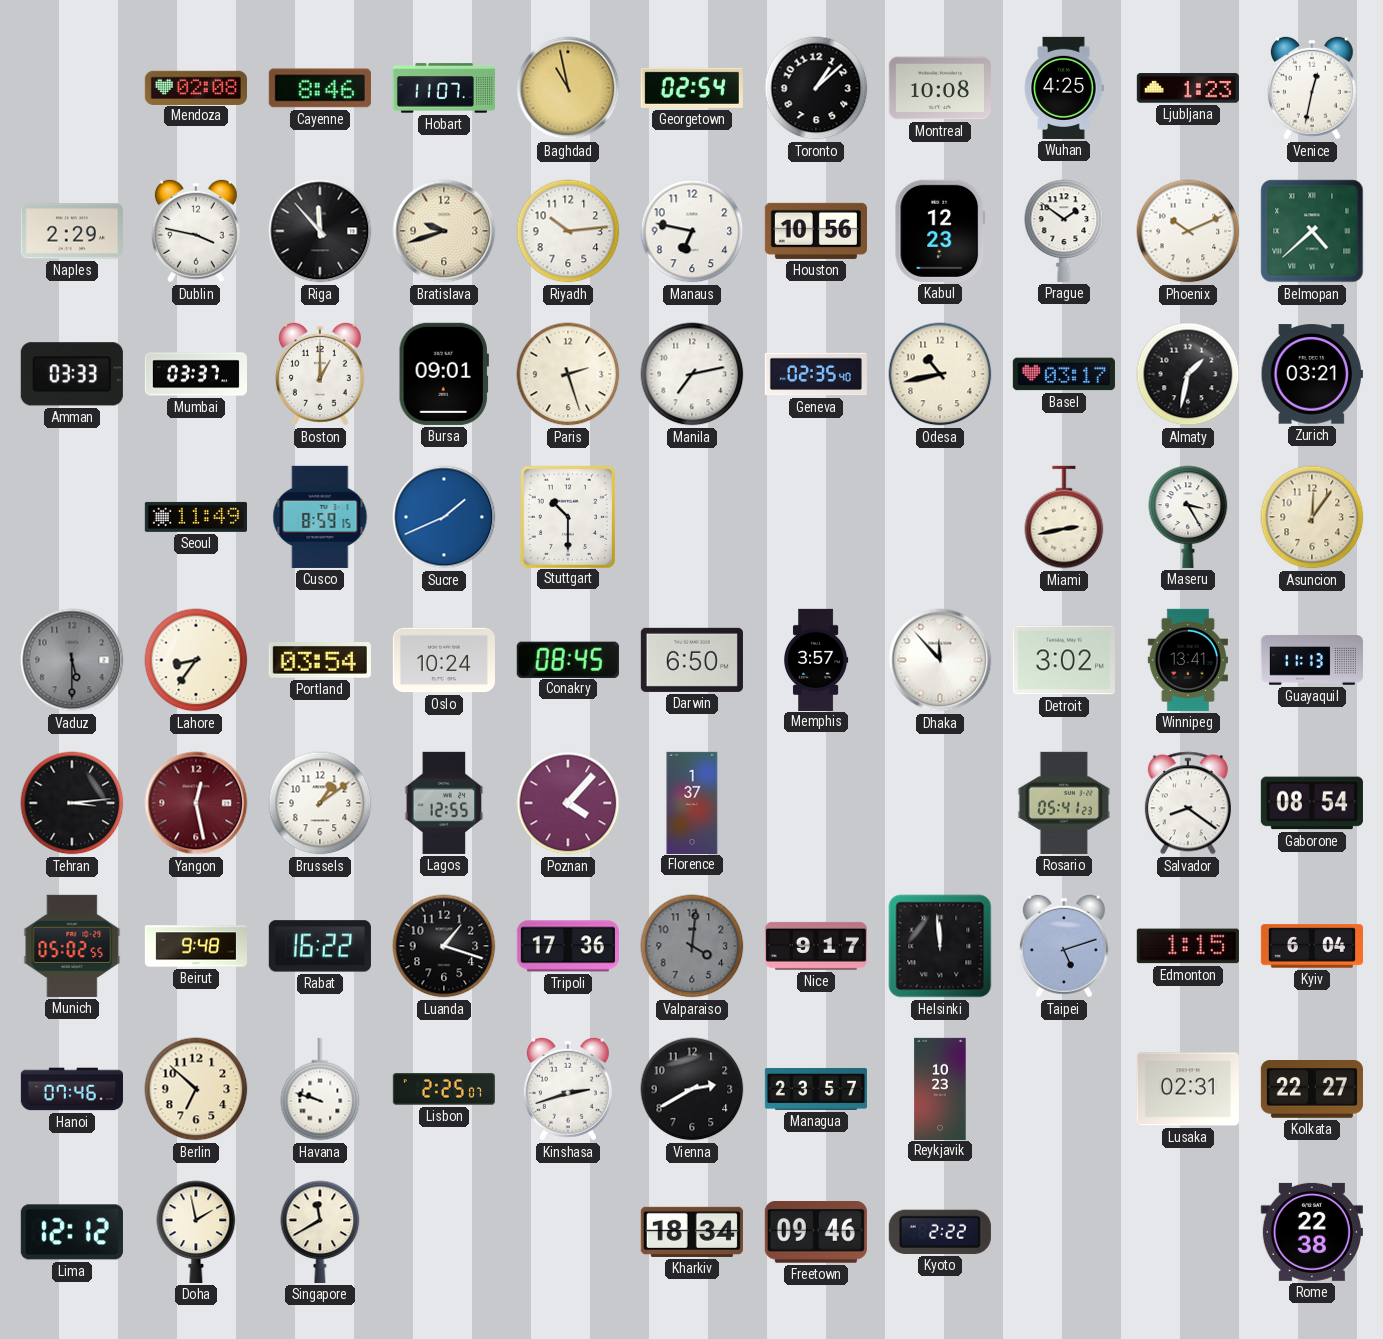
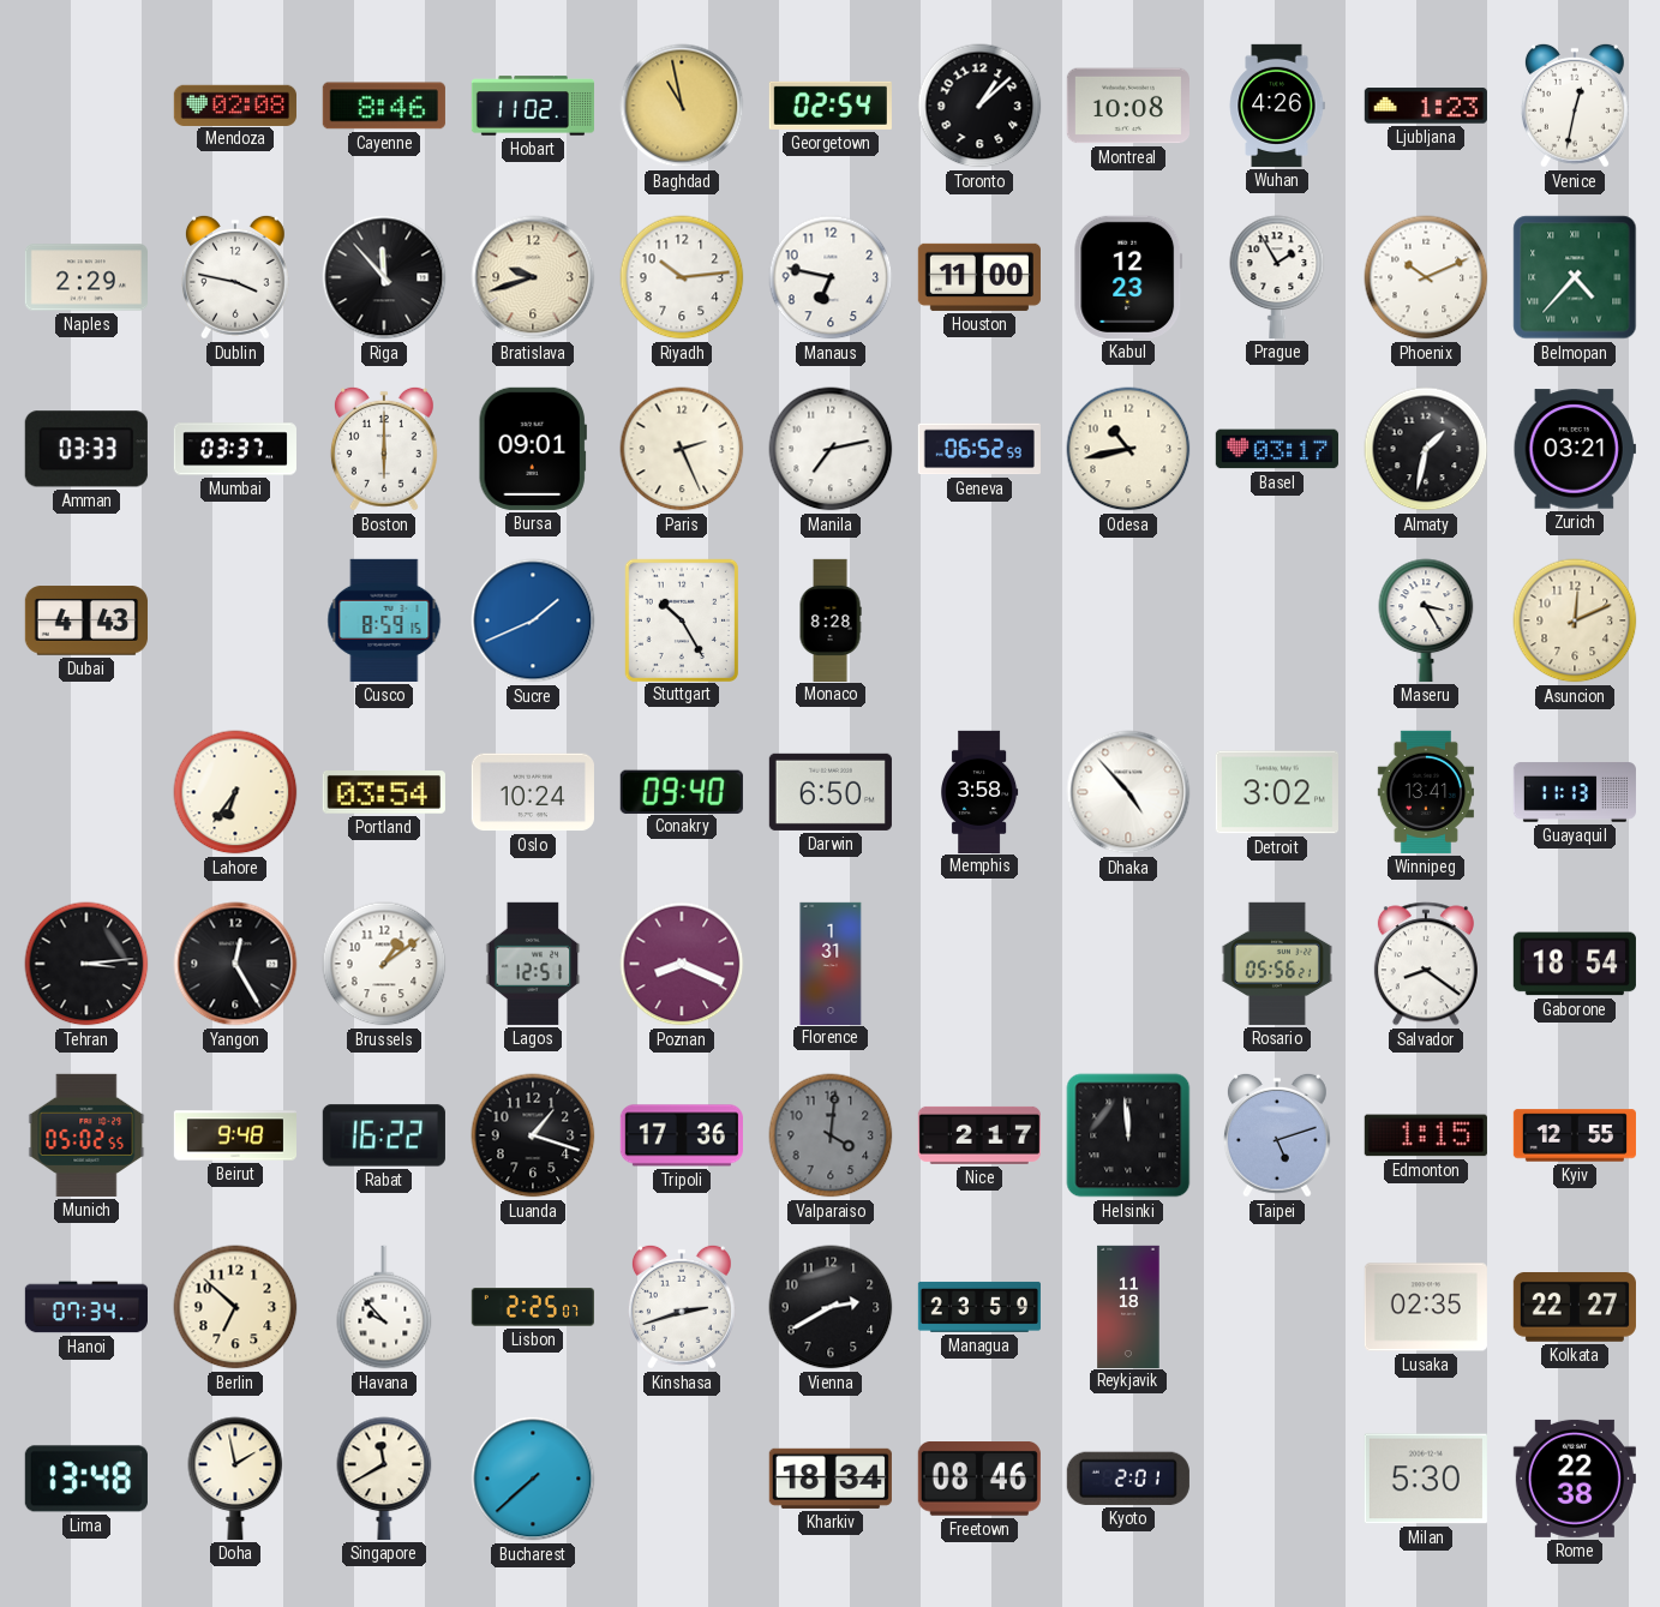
Hobart: 11:07 -> 11:02
Wuhan: 4:25 -> 4:26
Houston: 10:56 -> 11:00
Prague: 1:51 -> 1:55
Belmopan: 4:38 -> 4:37
Boston: 1:00 -> 6:00
Paris: 2:27 -> 2:26
Geneva: 02:35 -> 06:52
Dubai: none -> 4:43
Seoul: 11:49 -> none
Stuttgart: 10:30 -> 10:25
Monaco: none -> 8:28
Miami: 2:43 -> none
Asuncion: 12:06 -> 12:11
Vaduz: 5:30 -> none
Lahore: 8:36 -> 6:36
Conakry: 08:45 -> 09:40
Memphis: 3:57 -> 3:58
Dhaka: 11:53 -> 4:53
Yangon: 12:28 -> 12:25
Yangon dial: burgundy -> black
Lagos: 12:55 -> 12:51
Poznan: 4:07 -> 8:19
Florence: 1:37 -> 1:31
Rosario: 05:41 -> 05:56
Gaborone: 08:54 -> 18:54
Nice: 9:17 -> 2:17
Kyiv: 6:04 -> 12:55
Hanoi: 07:46 -> 07:34
Havana: 9:48 -> 9:53
Managua: 23:57 -> 23:59
Reykjavik: 10:23 -> 11:18
Lusaka: 02:31 -> 02:35
Lima: 12:12 -> 13:48
Bucharest: none -> 7:38
Freetown: 09:46 -> 08:46
Kyoto: 2:22 -> 2:01
Milan: none -> 5:30
